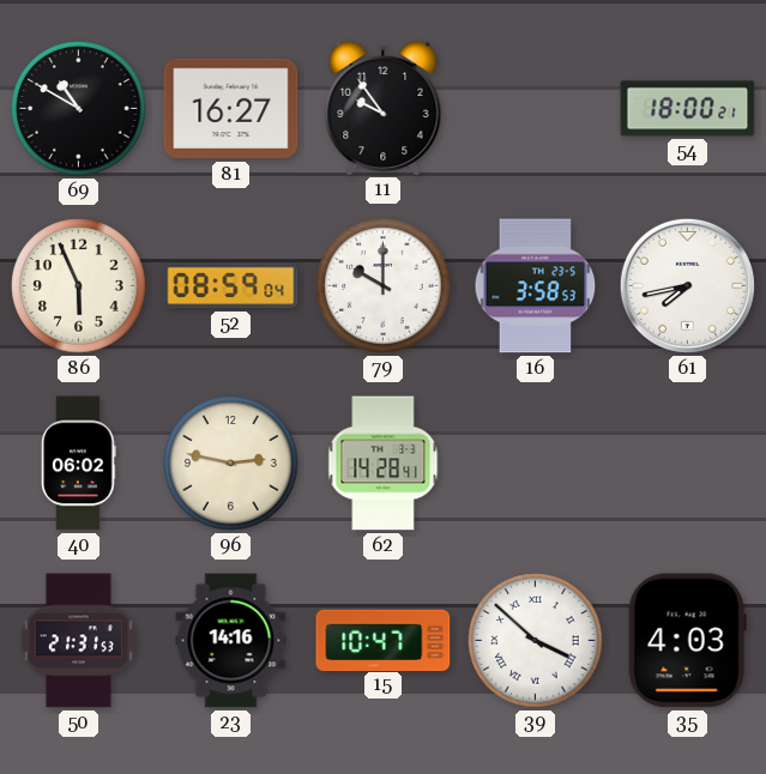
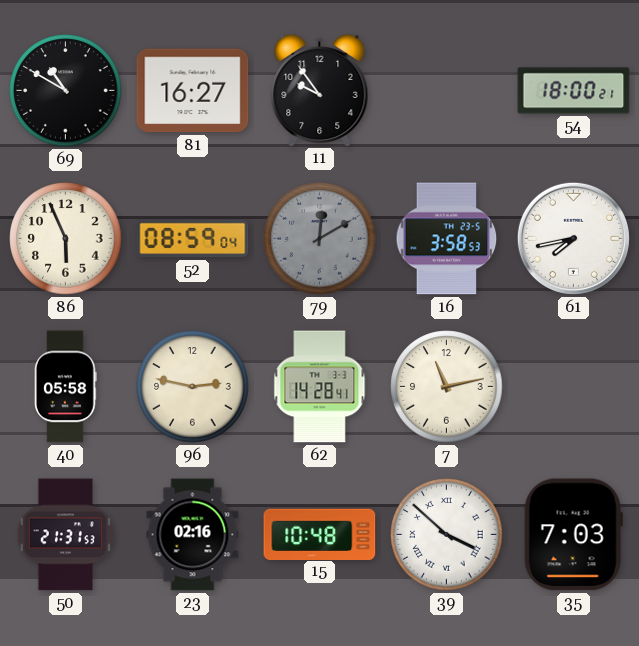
79: 10:00 -> 12:10
79 dial: white -> grey
40: 06:02 -> 05:58
7: none -> 11:13
23: 14:16 -> 02:16
15: 10:47 -> 10:48
35: 4:03 -> 7:03
